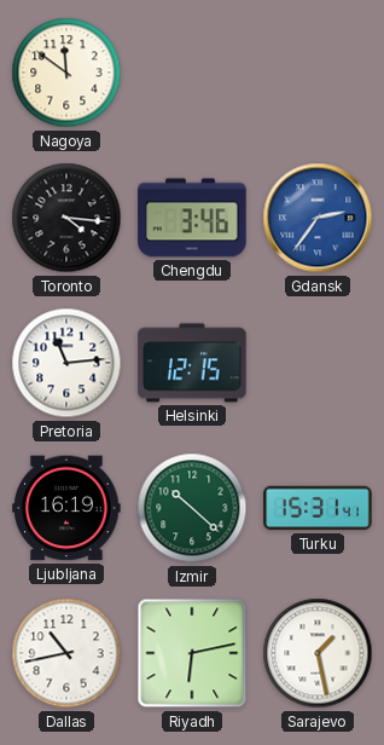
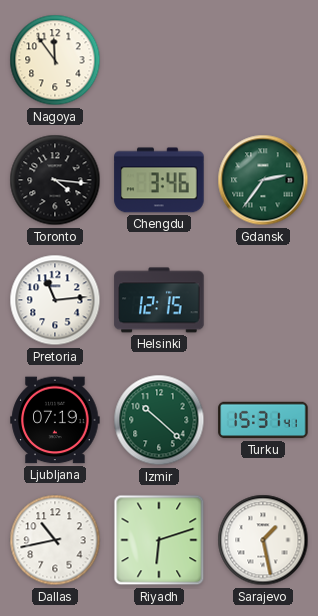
Nagoya: 11:51 -> 11:54
Gdansk dial: blue -> green
Ljubljana: 16:19 -> 07:19
Riyadh: 6:13 -> 6:12
